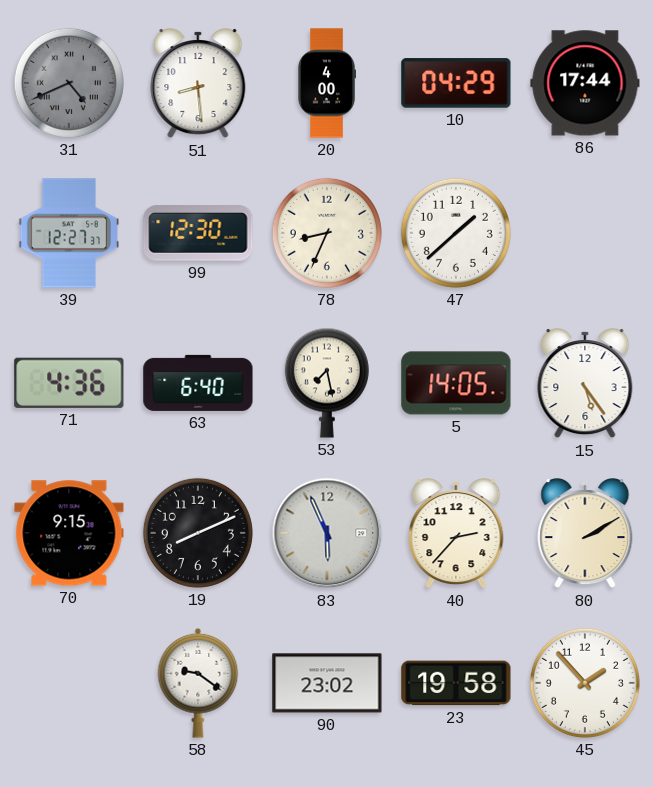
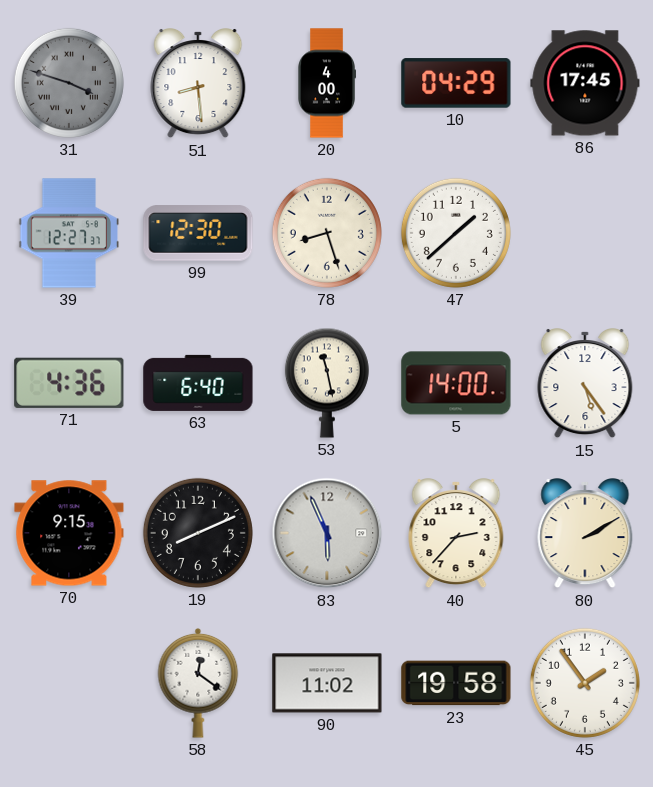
31: 4:41 -> 3:48
86: 17:44 -> 17:45
78: 8:34 -> 8:27
53: 7:28 -> 11:28
5: 14:05 -> 14:00
58: 9:21 -> 12:21
90: 23:02 -> 11:02
45: 1:53 -> 1:54
